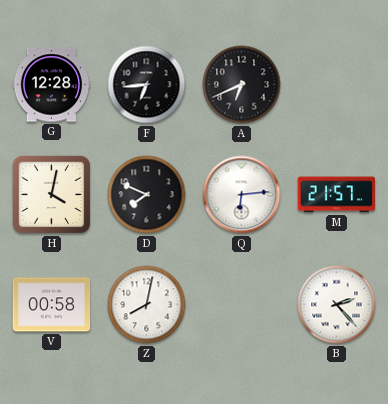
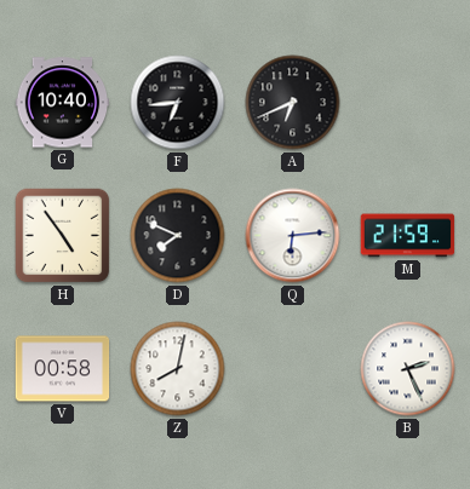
G: 12:28 -> 10:40
H: 4:02 -> 4:54
M: 21:57 -> 21:59
B: 2:23 -> 2:26
